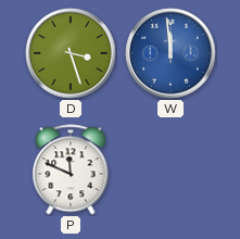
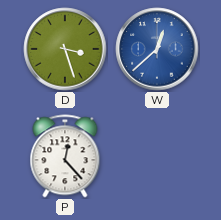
W: 11:59 -> 12:38
P: 11:49 -> 12:23
